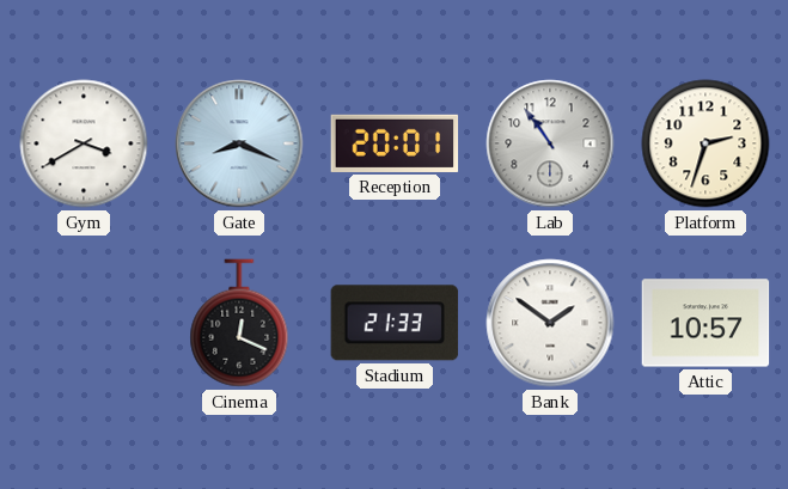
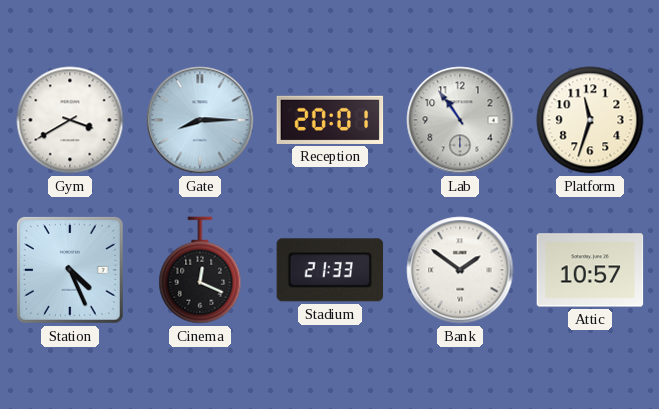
Gate: 8:19 -> 8:15
Platform: 2:33 -> 11:33
Station: none -> 4:26
